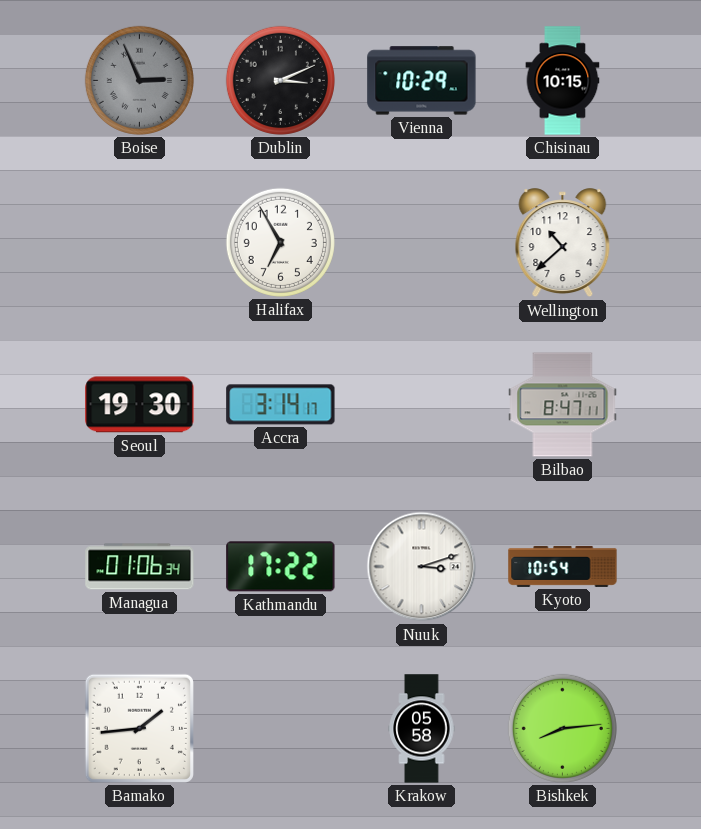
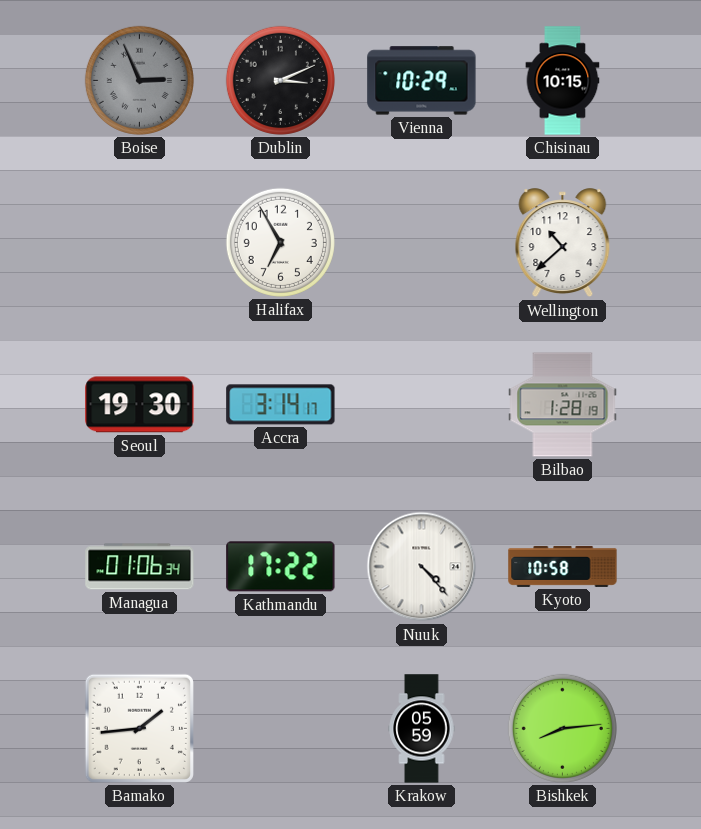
Bilbao: 8:47 -> 1:28
Nuuk: 3:12 -> 4:23
Kyoto: 10:54 -> 10:58
Krakow: 05:58 -> 05:59
